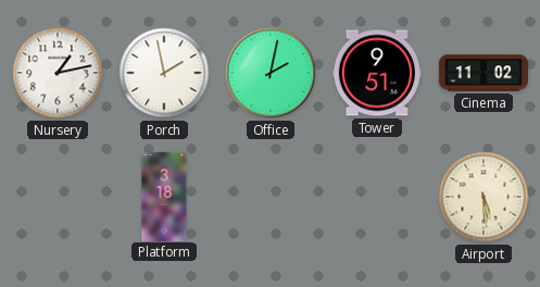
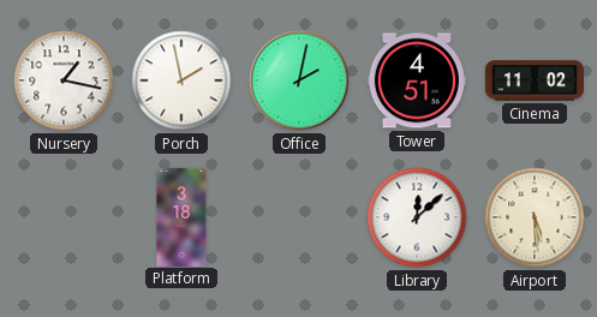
Nursery: 1:13 -> 1:17
Tower: 9:51 -> 4:51
Library: none -> 12:08
